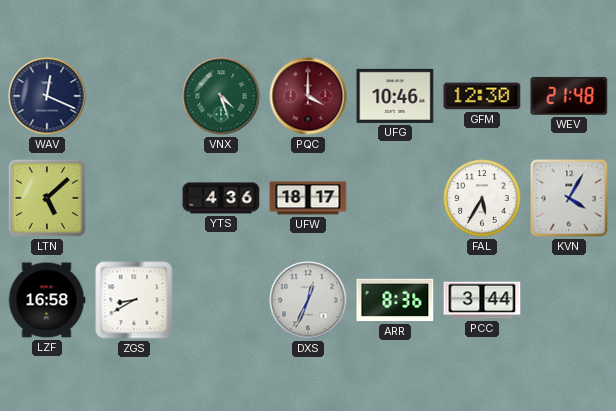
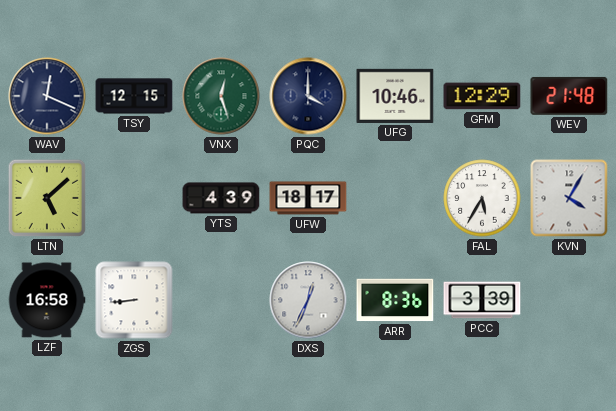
TSY: none -> 12:15
VNX: 4:27 -> 12:27
PQC dial: burgundy -> navy
GFM: 12:30 -> 12:29
YTS: 4:36 -> 4:39
ZGS: 8:40 -> 8:44
PCC: 3:44 -> 3:39
